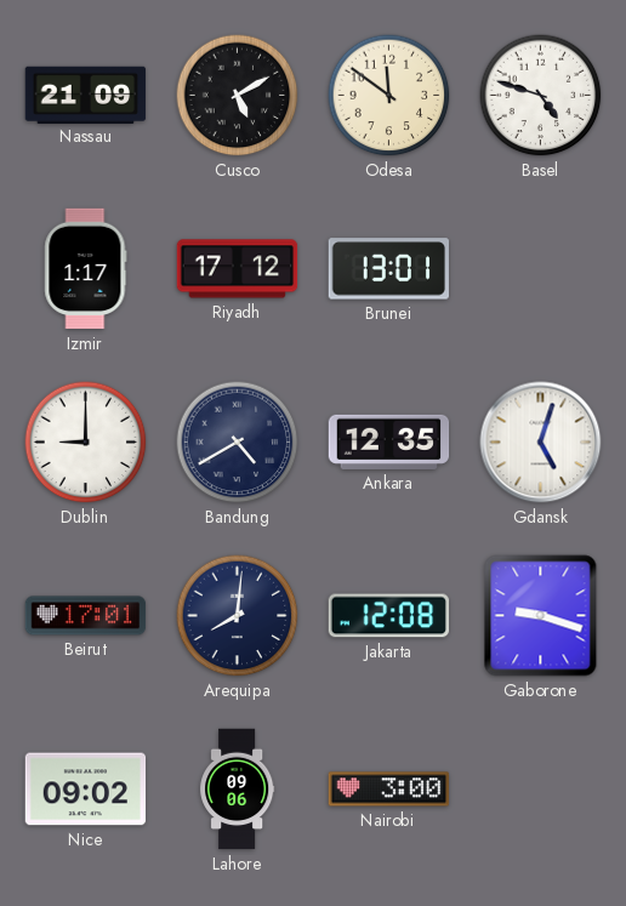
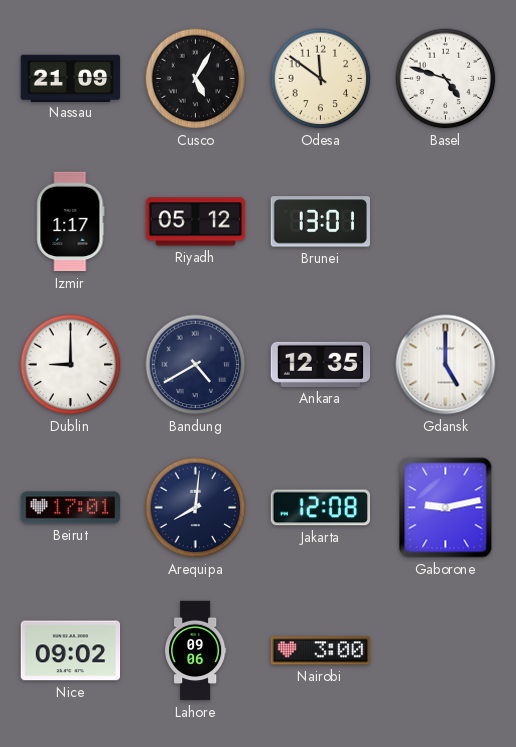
Cusco: 5:10 -> 5:05
Riyadh: 17:12 -> 05:12
Gdansk: 5:03 -> 5:00
Gaborone: 9:18 -> 9:13
